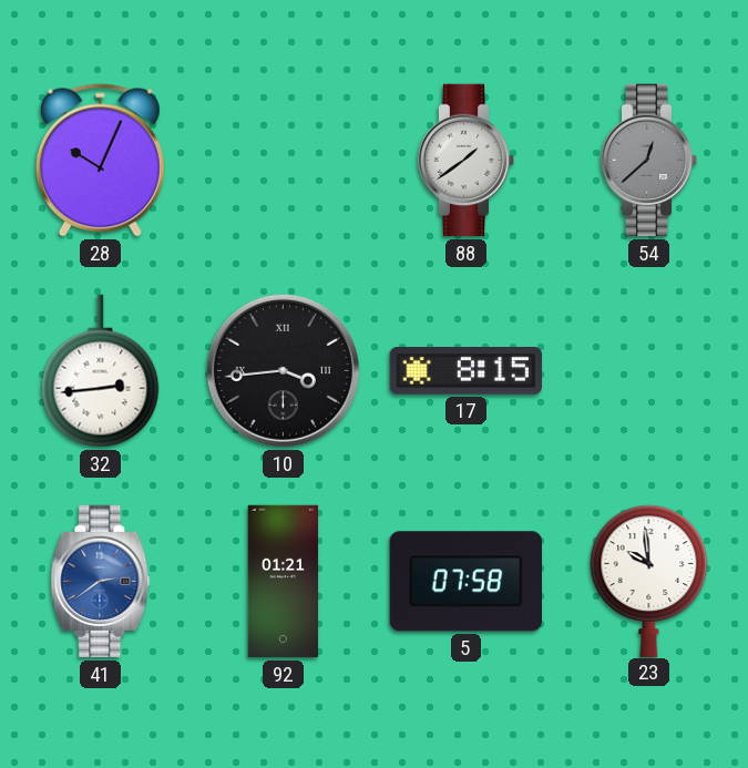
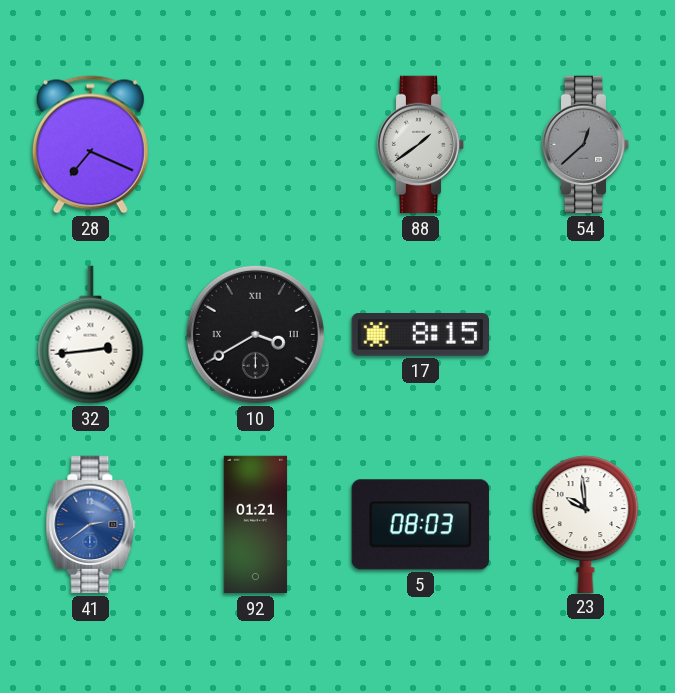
28: 10:04 -> 7:19
10: 3:44 -> 3:40
5: 07:58 -> 08:03
